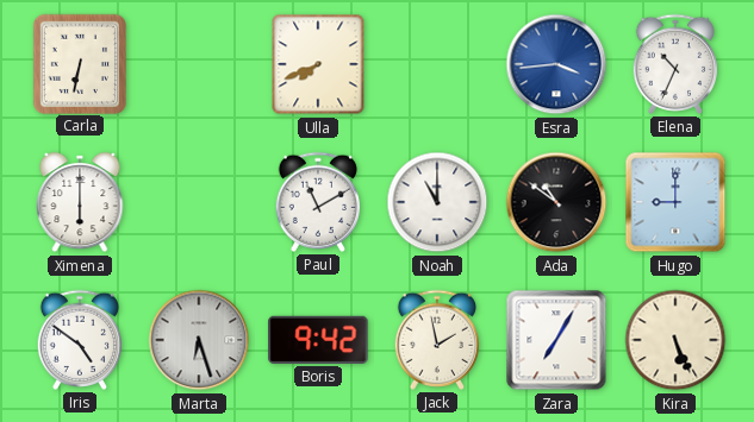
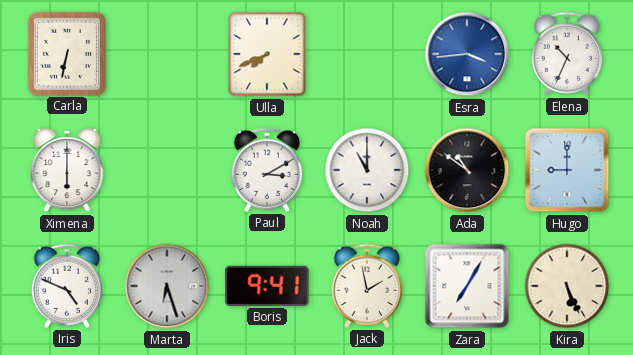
Paul: 11:10 -> 3:10
Iris: 4:51 -> 4:49
Boris: 9:42 -> 9:41
